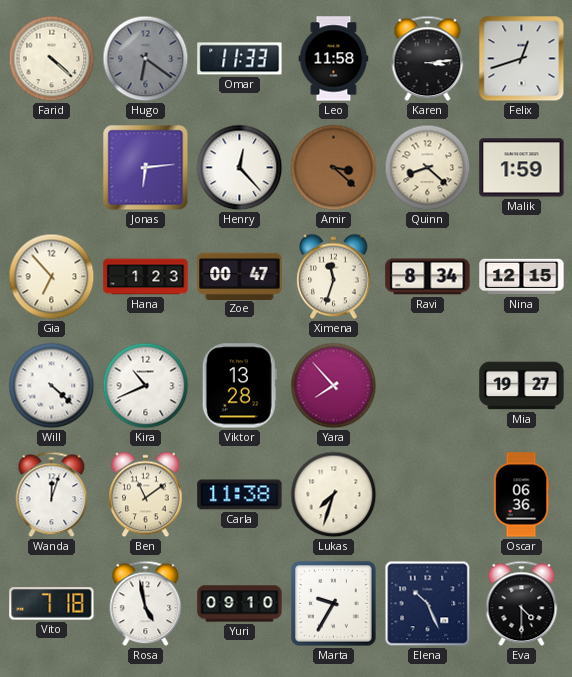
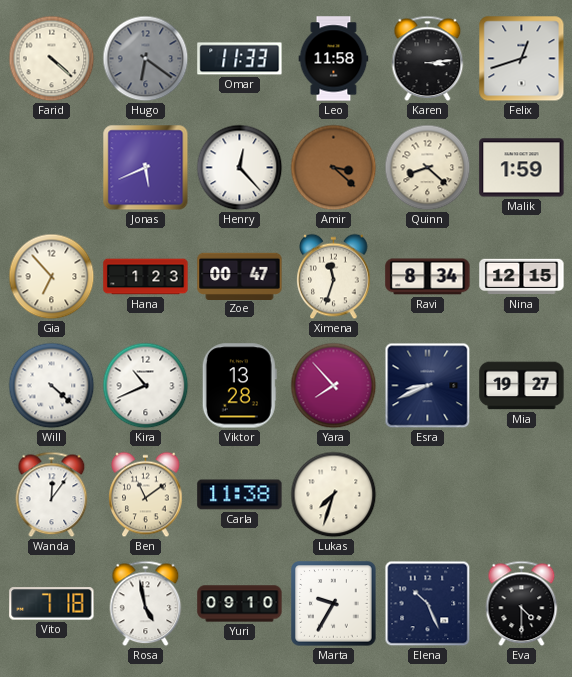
Jonas: 6:14 -> 5:41
Esra: none -> 8:41
Wanda: 12:03 -> 12:06
Oscar: 06:36 -> none
